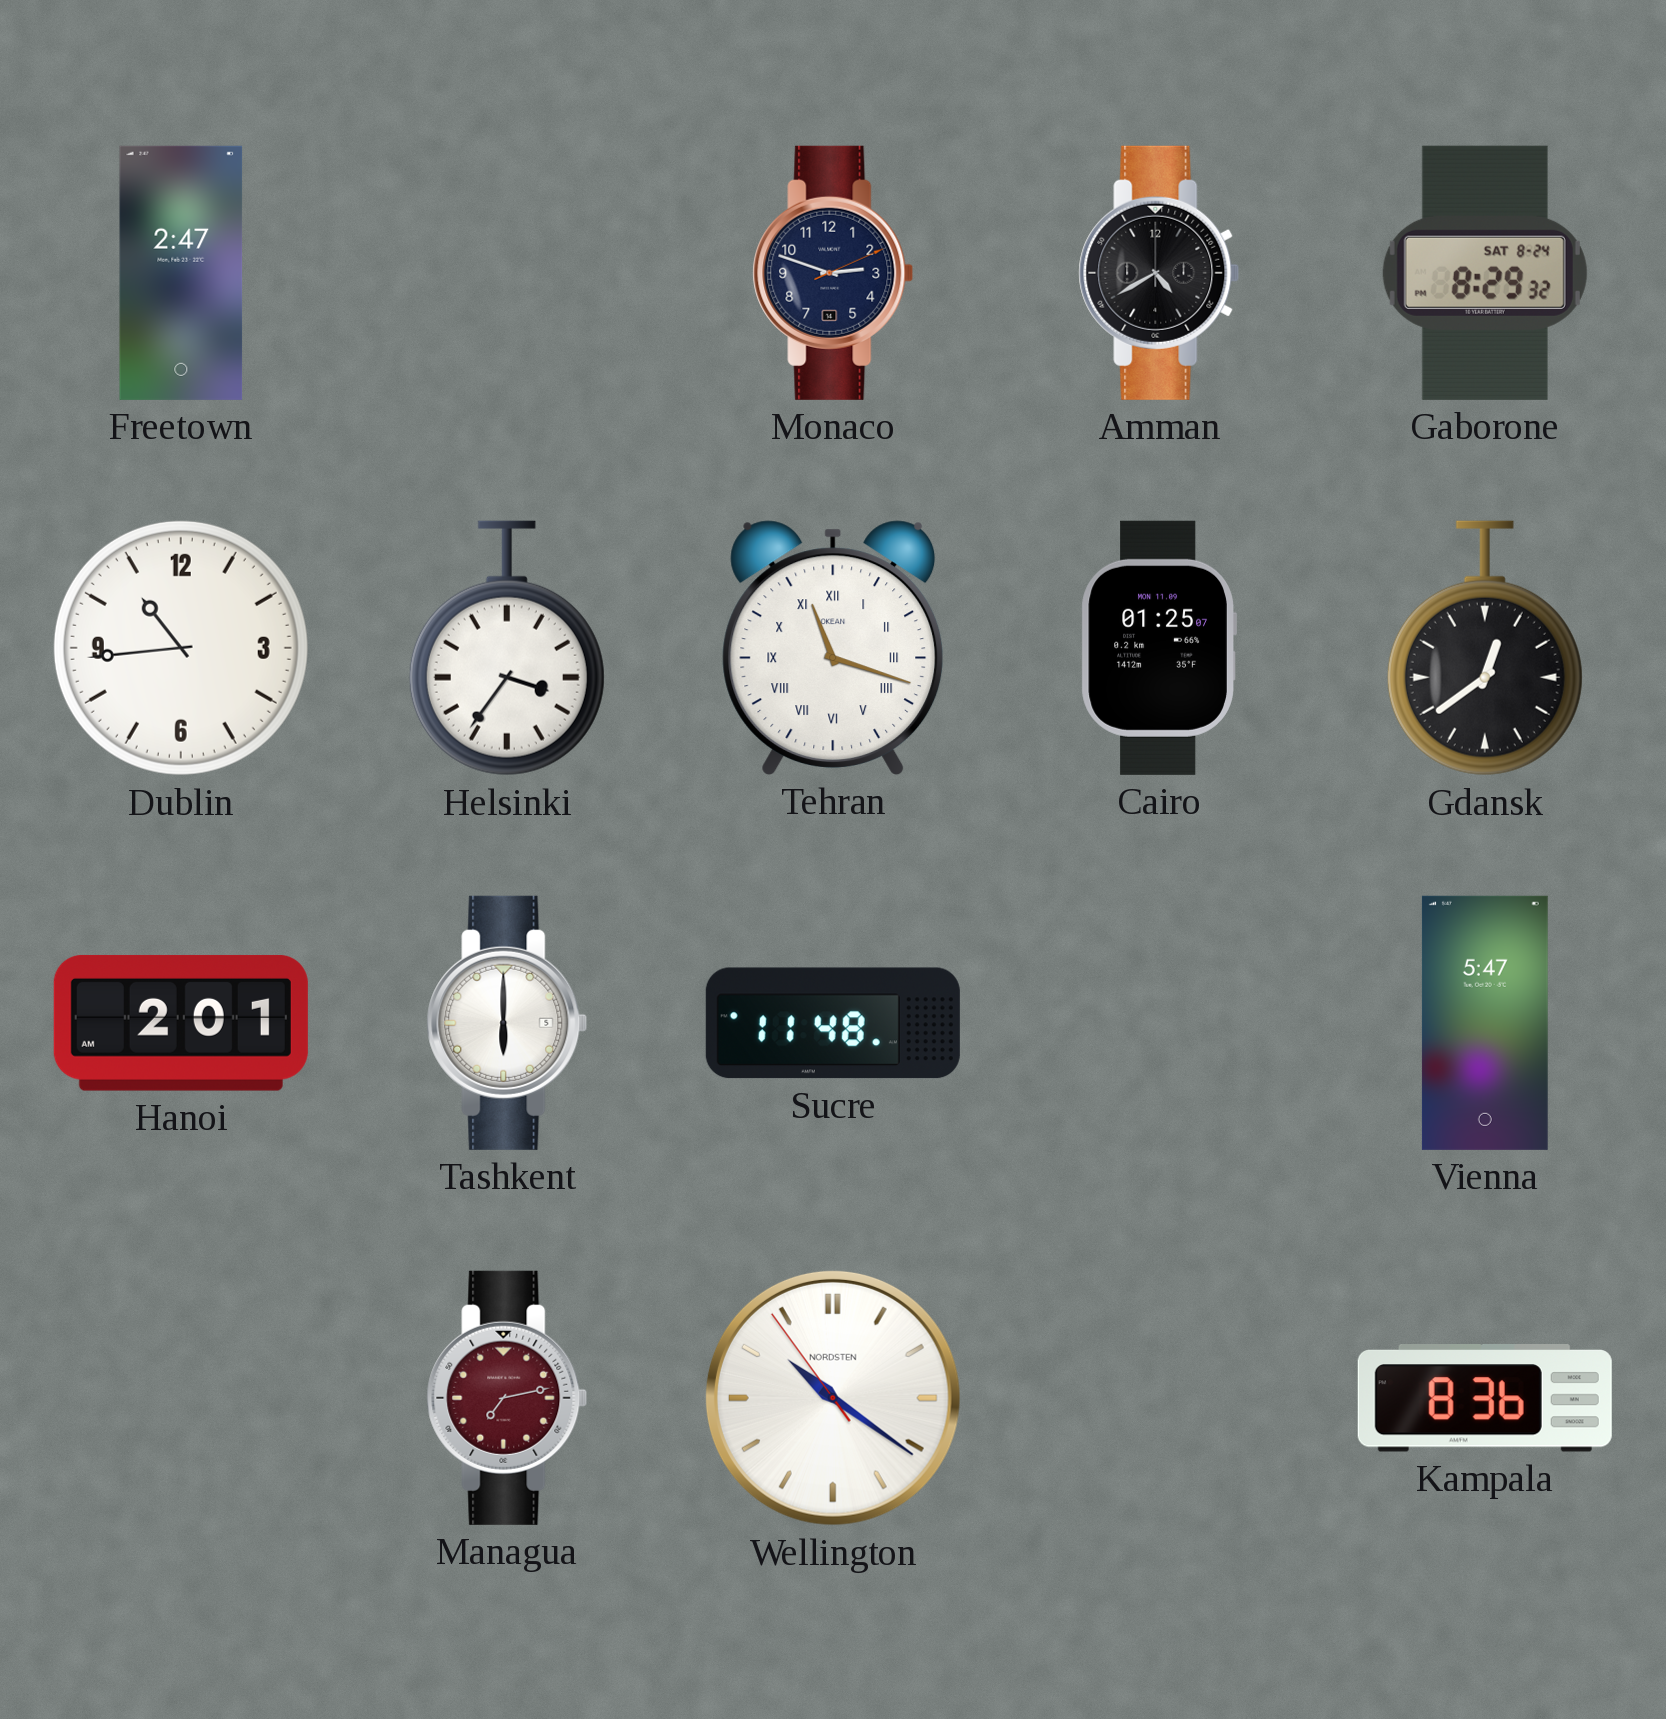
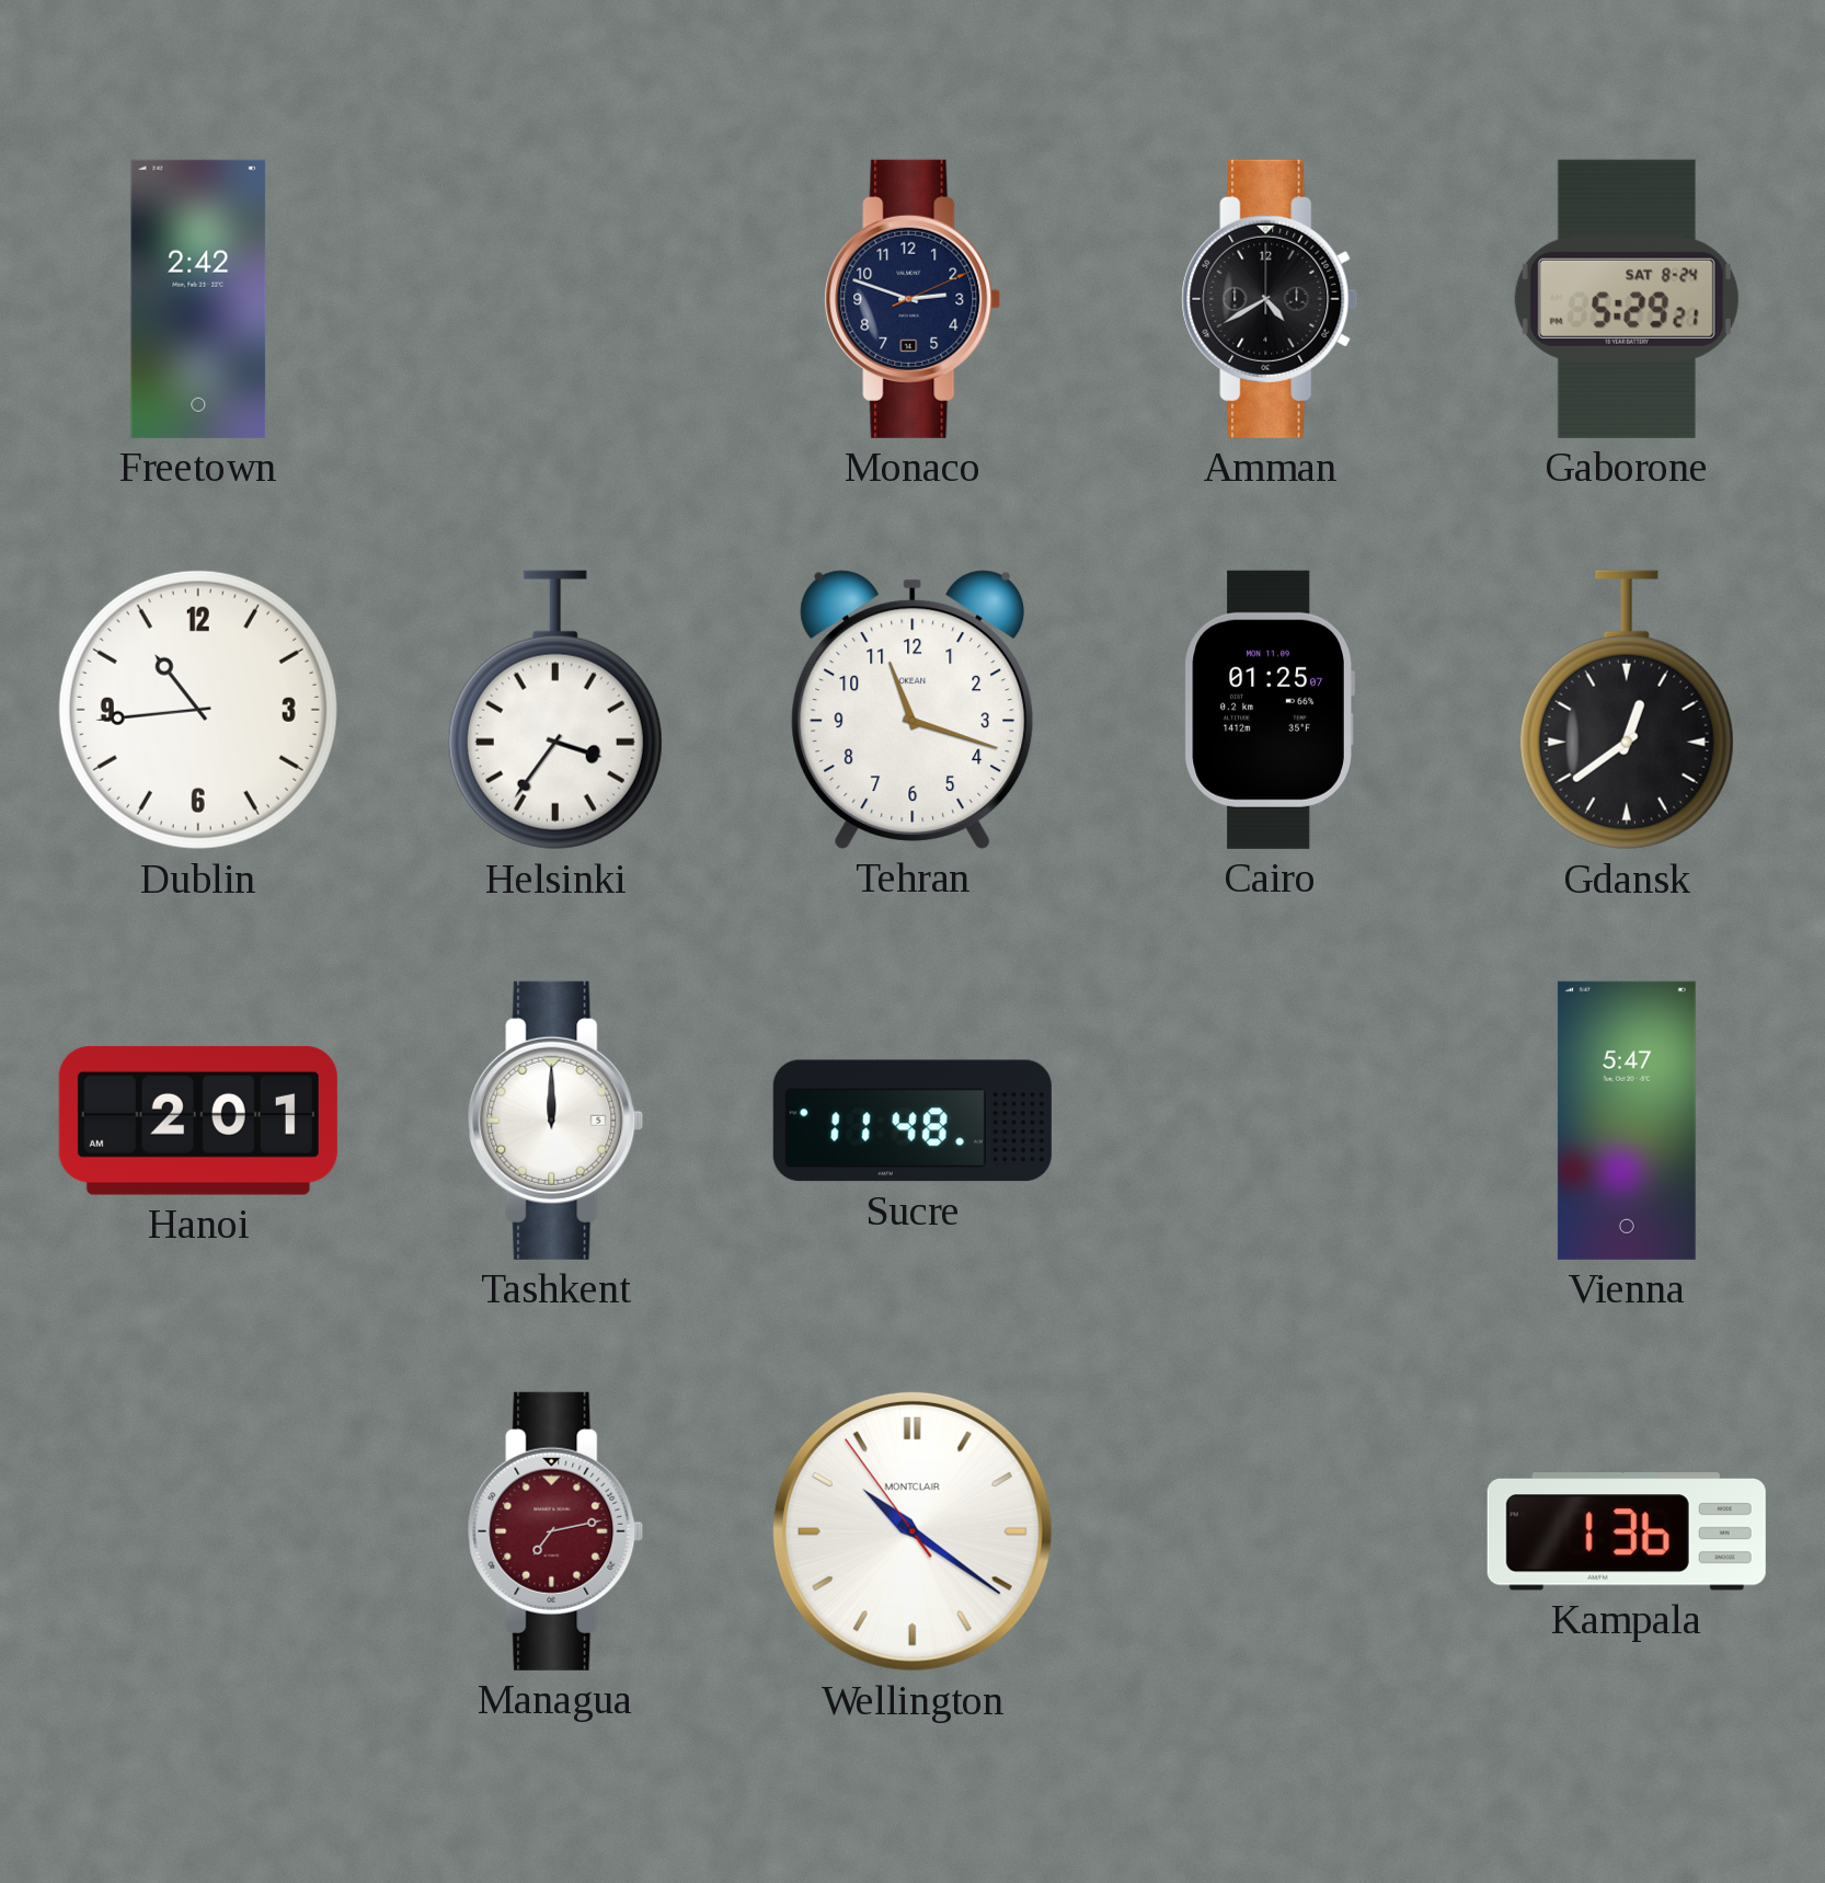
Freetown: 2:47 -> 2:42
Gaborone: 8:29 -> 5:29
Tehran numerals: Roman -> Arabic
Tashkent: 6:00 -> 12:00
Wellington brand: NORDSTEN -> MONTCLAIR
Kampala: 8:36 -> 1:36
